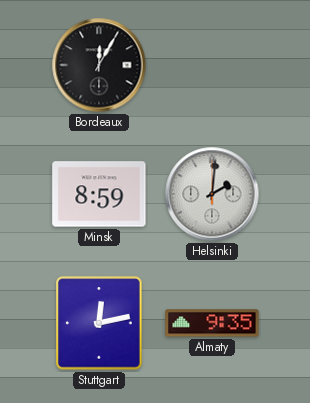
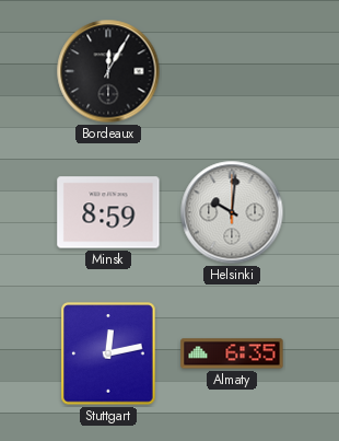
Helsinki: 2:01 -> 10:01
Almaty: 9:35 -> 6:35
